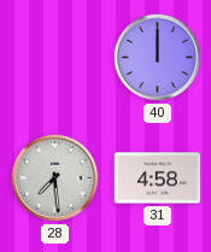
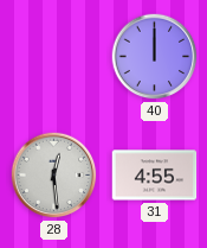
28: 7:29 -> 12:29
31: 4:58 -> 4:55
